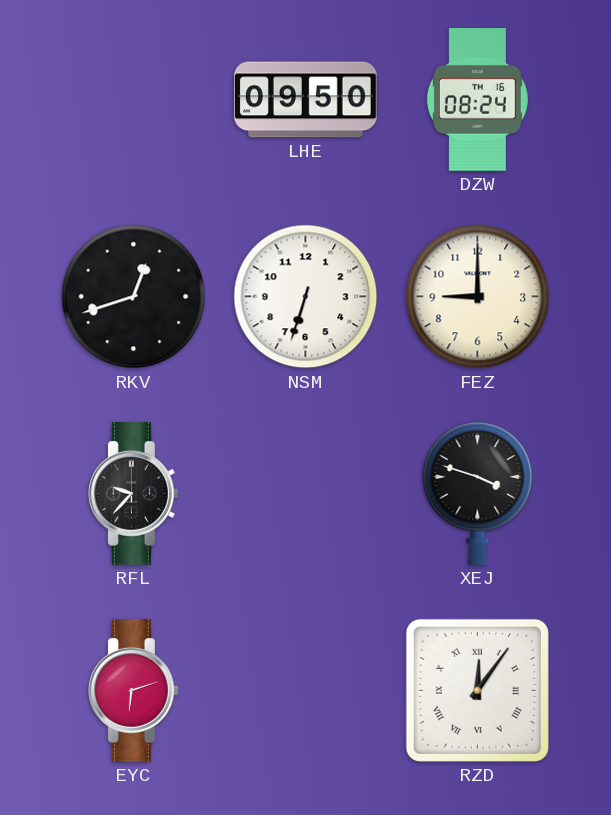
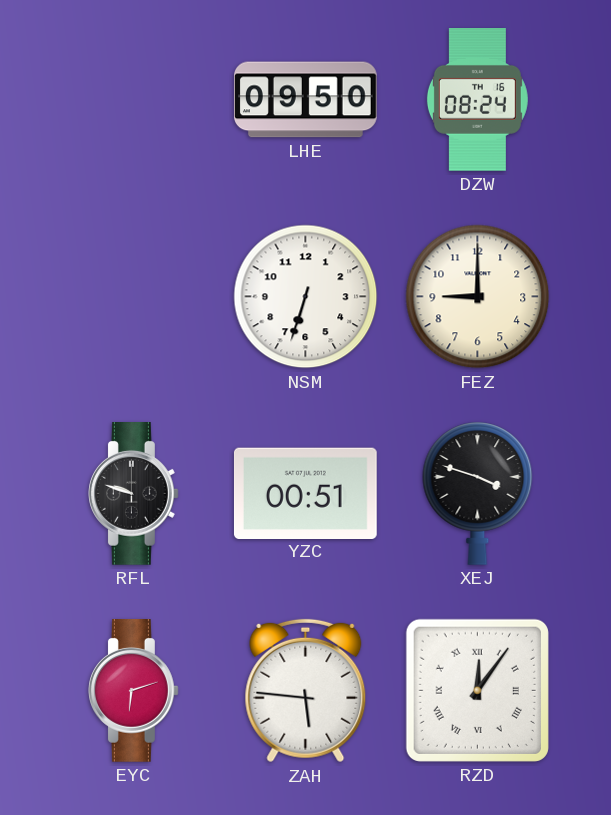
RKV: 12:42 -> none
RFL: 9:37 -> 9:48
YZC: none -> 00:51
ZAH: none -> 5:46
